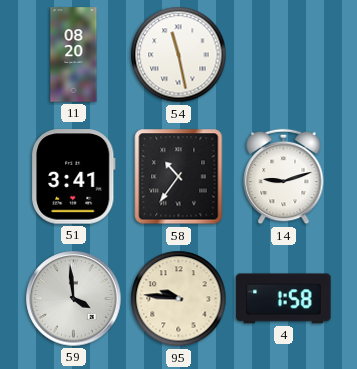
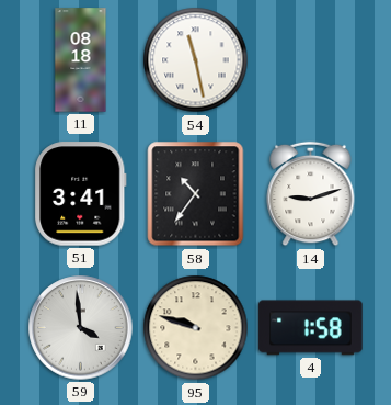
11: 08:20 -> 08:18
95: 9:46 -> 9:48
